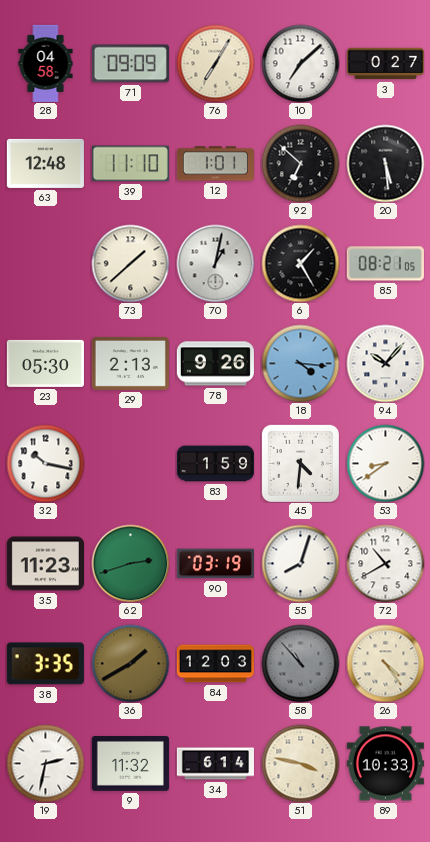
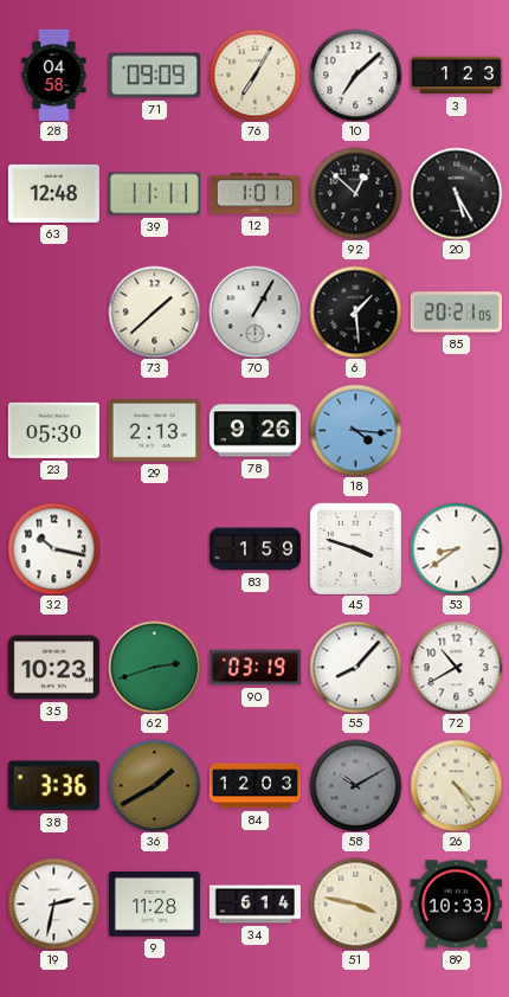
3: 0:27 -> 1:23
39: 11:10 -> 11:11
92: 6:52 -> 12:52
20: 5:29 -> 5:25
70: 1:02 -> 1:05
6: 1:25 -> 1:29
85: 08:21 -> 20:21
94: 10:07 -> none
45: 4:31 -> 3:48
35: 11:23 -> 10:23
55: 8:03 -> 8:07
38: 3:35 -> 3:36
58: 10:53 -> 10:10
9: 11:32 -> 11:28
